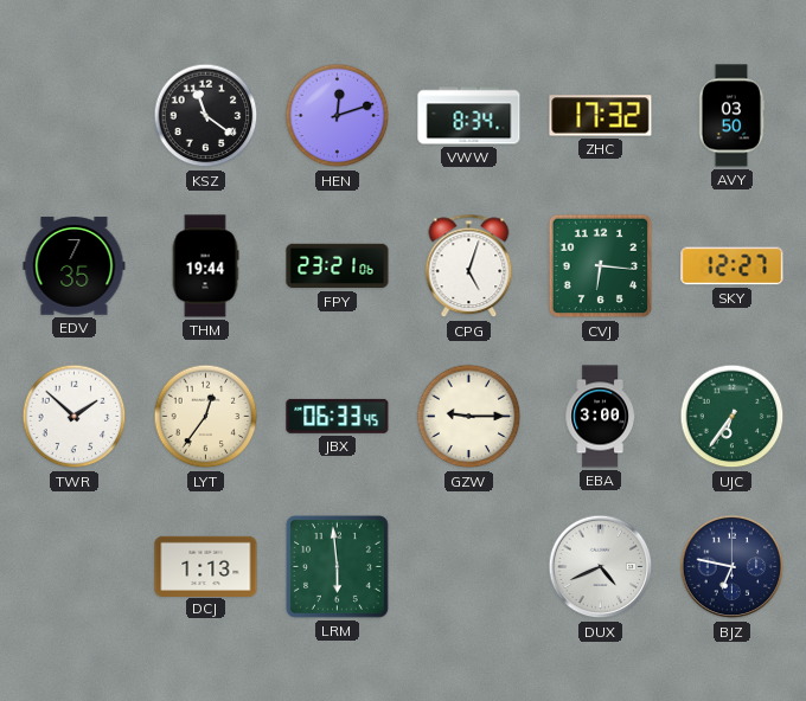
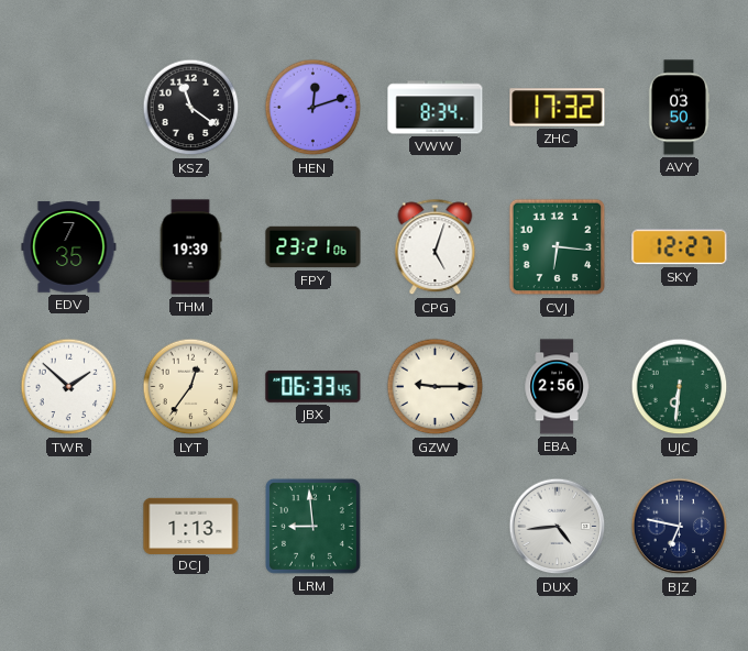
THM: 19:44 -> 19:39
EBA: 3:00 -> 2:56
UJC: 6:36 -> 6:31
LRM: 5:59 -> 8:59
DUX: 4:41 -> 4:44
